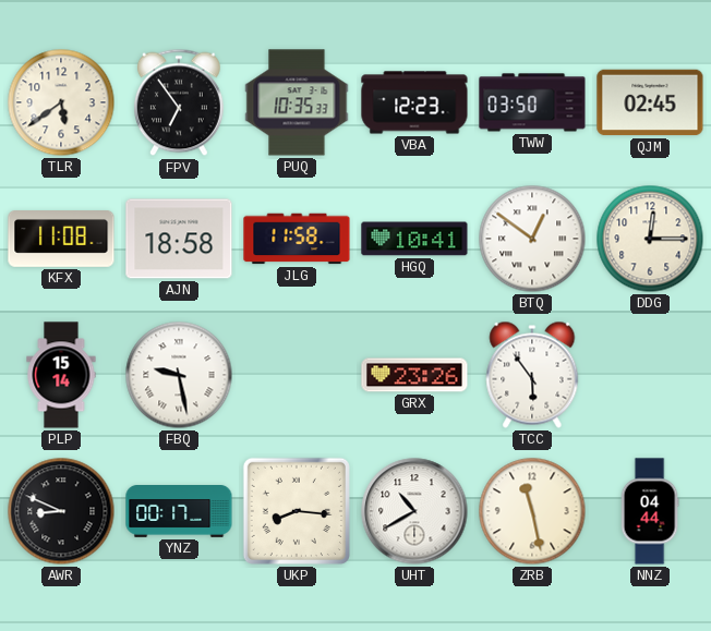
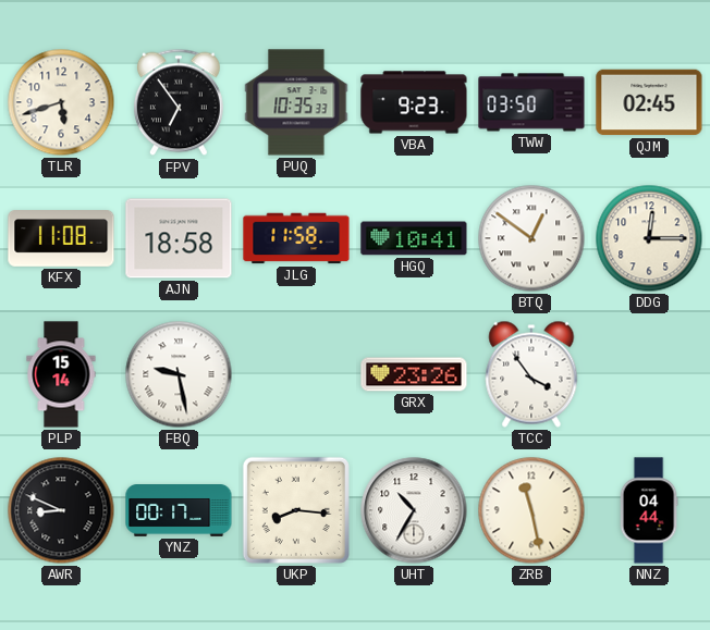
TLR: 5:39 -> 5:42
VBA: 12:23 -> 9:23
TCC: 5:54 -> 3:54
UHT: 10:40 -> 10:35
